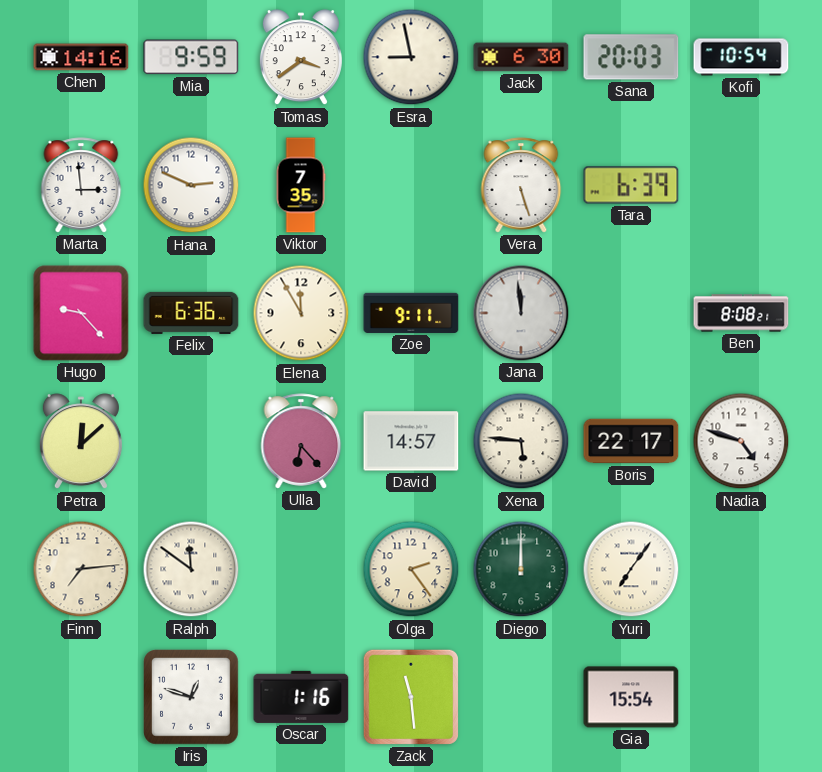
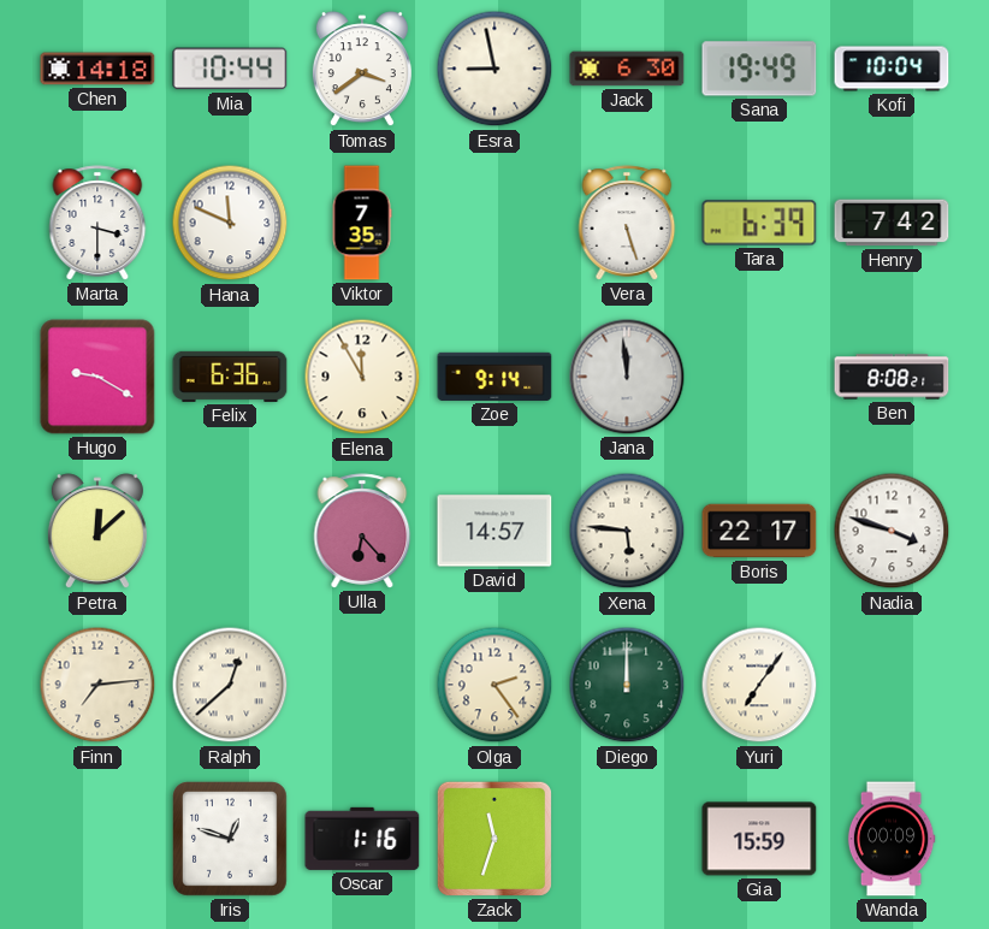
Chen: 14:16 -> 14:18
Mia: 9:59 -> 10:44
Sana: 20:03 -> 19:49
Kofi: 10:54 -> 10:04
Marta: 2:59 -> 3:30
Hana: 2:49 -> 11:49
Henry: none -> 7:42
Hugo: 9:23 -> 9:20
Zoe: 9:11 -> 9:14
Nadia: 4:48 -> 3:48
Ralph: 11:51 -> 12:38
Zack: 11:29 -> 11:33
Gia: 15:54 -> 15:59
Wanda: none -> 00:09
